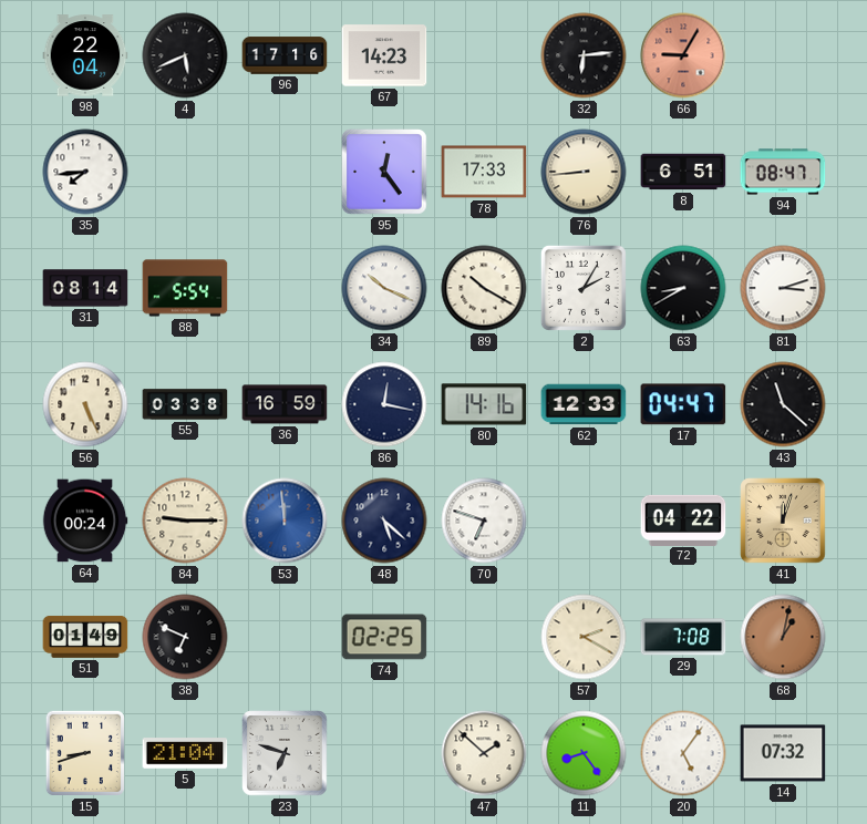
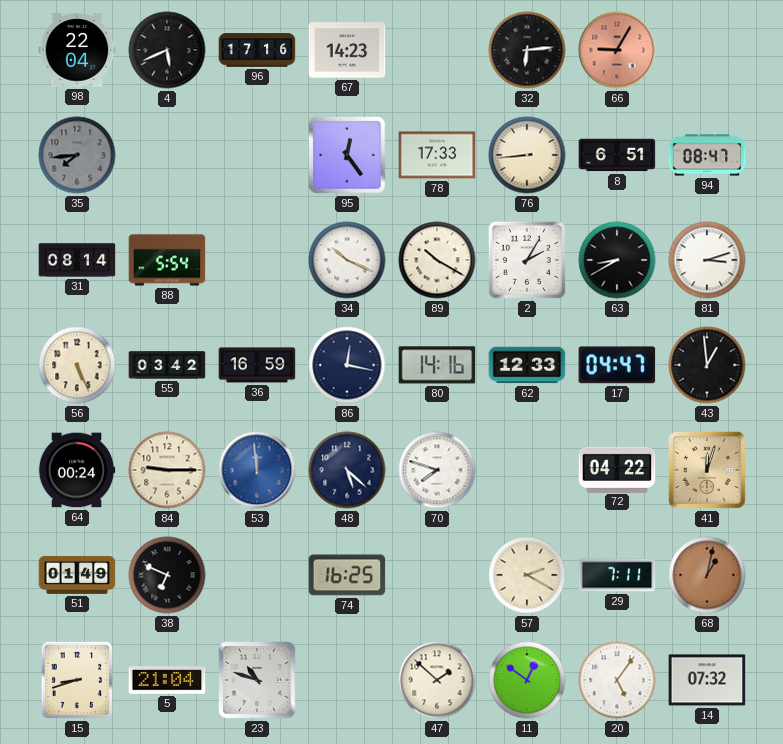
35 dial: white -> grey
55: 03:38 -> 03:42
43: 11:22 -> 12:59
70: 6:48 -> 7:48
74: 02:25 -> 16:25
29: 7:08 -> 7:11
23: 6:48 -> 10:48
11: 8:24 -> 12:51
